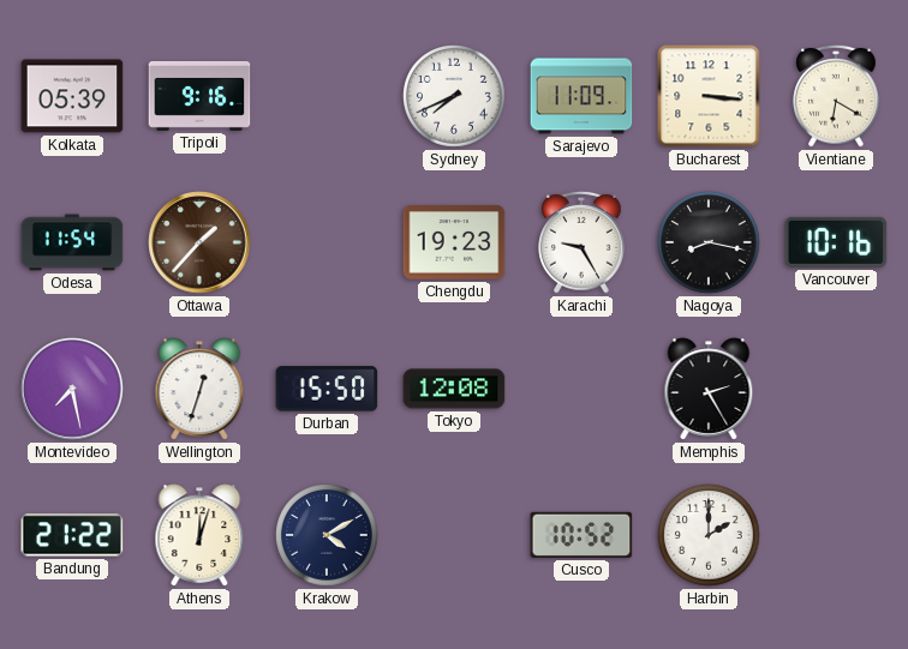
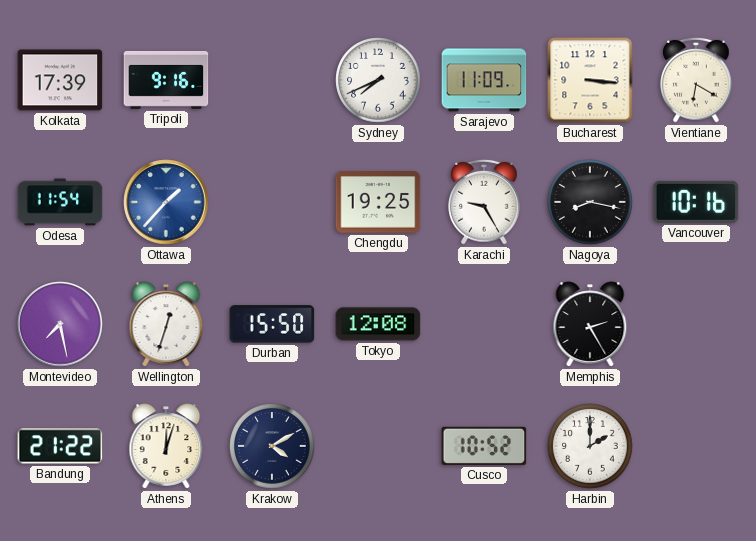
Kolkata: 05:39 -> 17:39
Ottawa dial: brown -> blue
Chengdu: 19:23 -> 19:25
